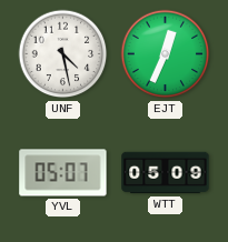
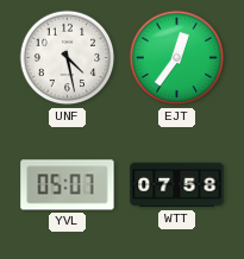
EJT: 12:34 -> 12:36
WTT: 05:09 -> 07:58
